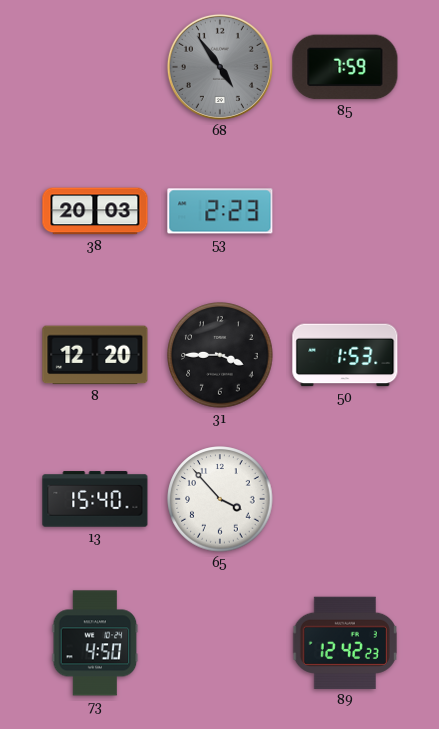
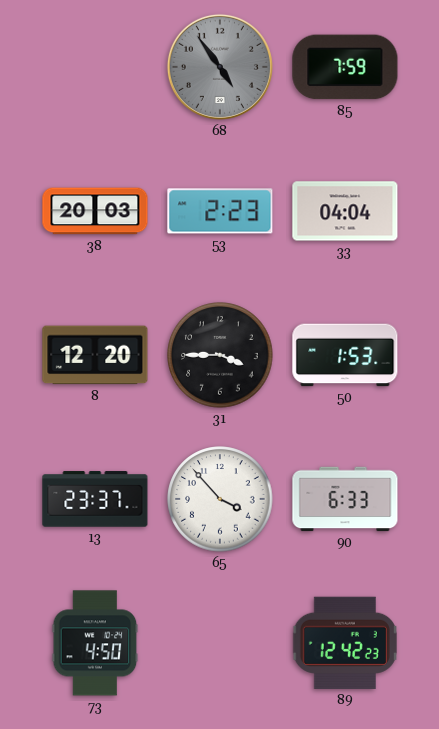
33: none -> 04:04
13: 15:40 -> 23:37
90: none -> 6:33
